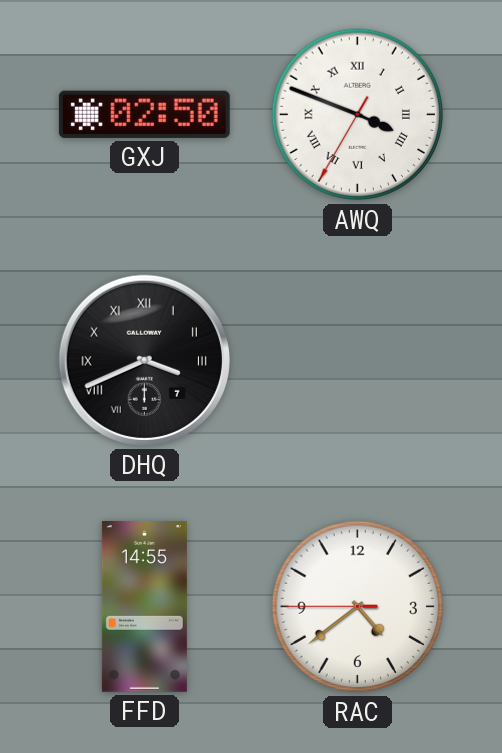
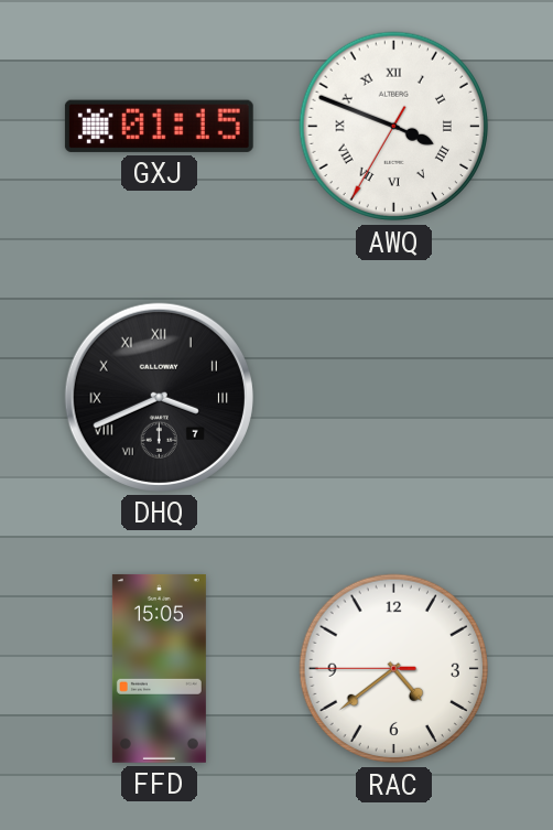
GXJ: 02:50 -> 01:15
FFD: 14:55 -> 15:05
